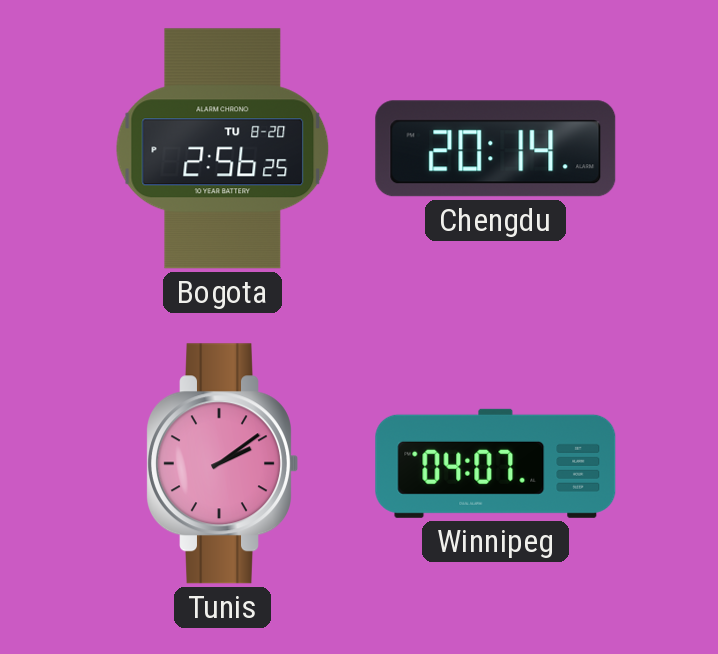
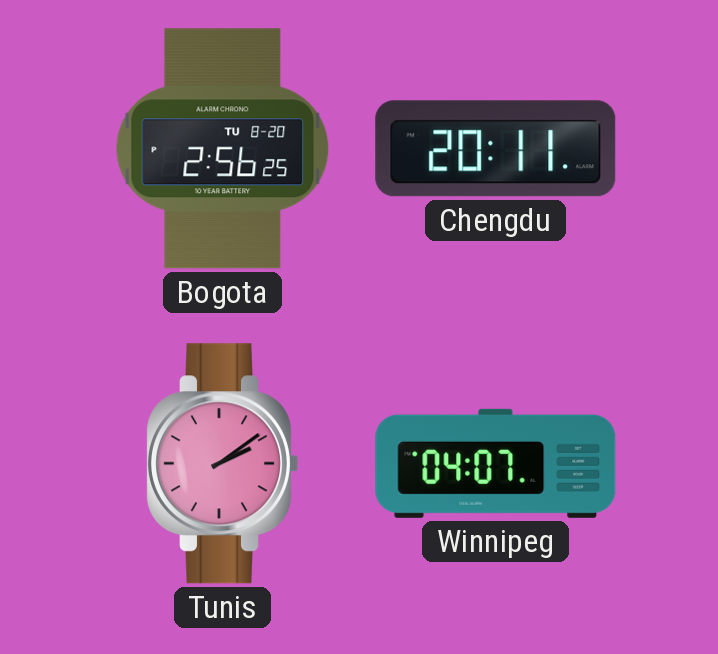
Chengdu: 20:14 -> 20:11
